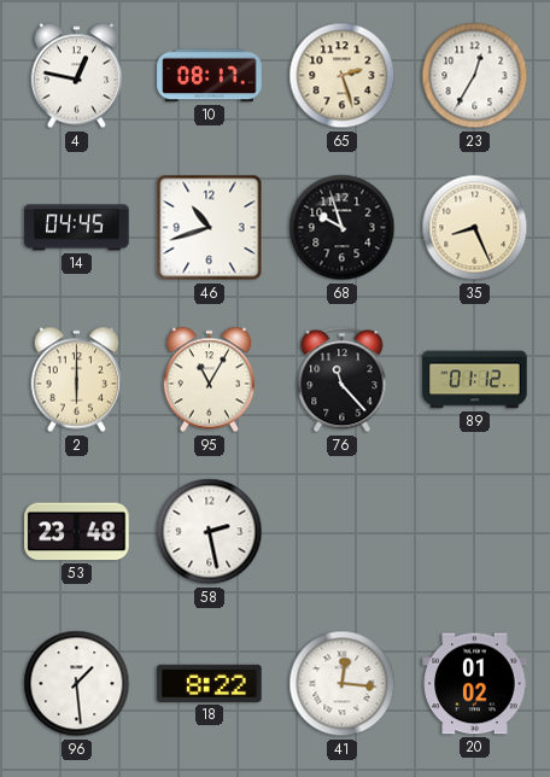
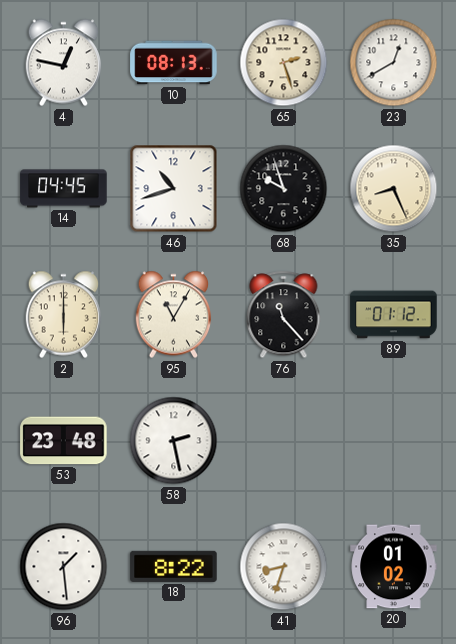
10: 08:17 -> 08:13
23: 12:35 -> 12:40
41: 12:16 -> 8:33
